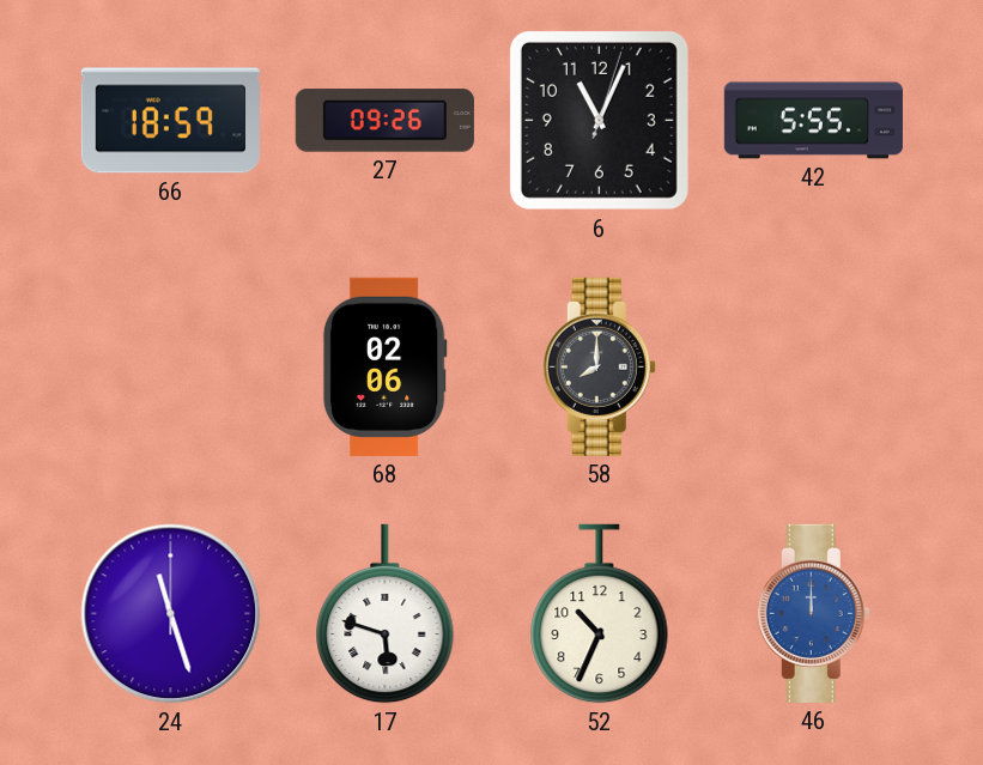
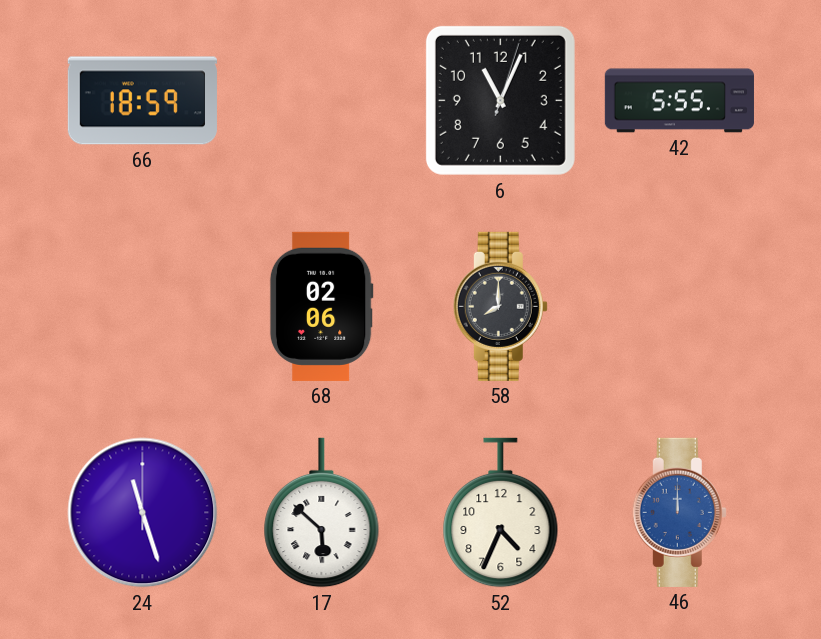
27: 09:26 -> none
17: 5:48 -> 5:52
52: 10:34 -> 4:34
